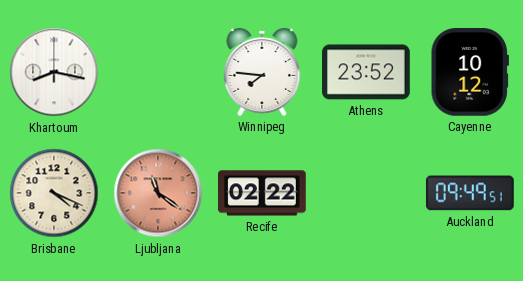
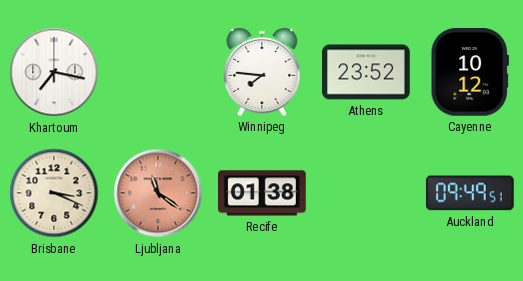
Khartoum: 8:17 -> 7:17
Brisbane: 4:19 -> 3:19
Recife: 02:22 -> 01:38
